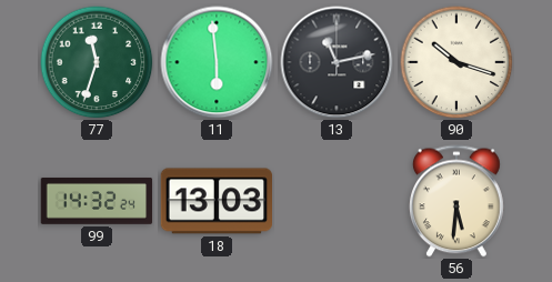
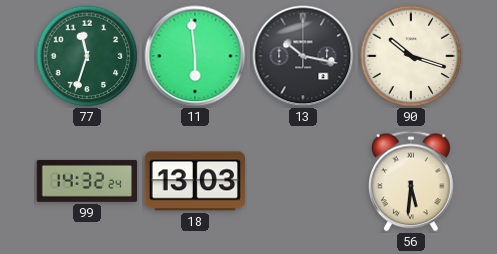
13: 11:13 -> 10:17
